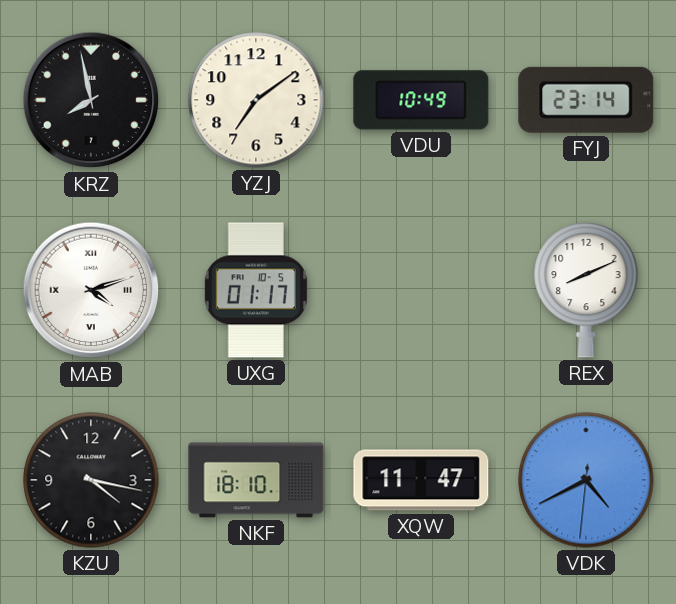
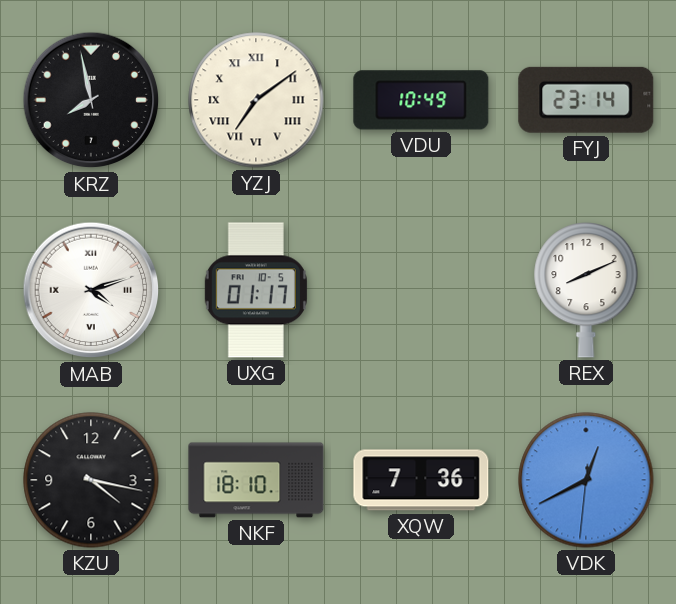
YZJ numerals: Arabic -> Roman
XQW: 11:47 -> 7:36
VDK: 4:40 -> 12:40
